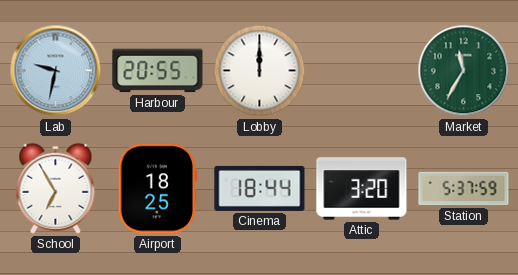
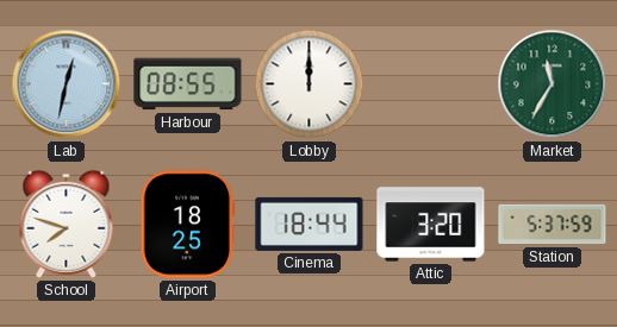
Lab: 9:32 -> 12:32
Harbour: 20:55 -> 08:55
School: 6:55 -> 7:48
